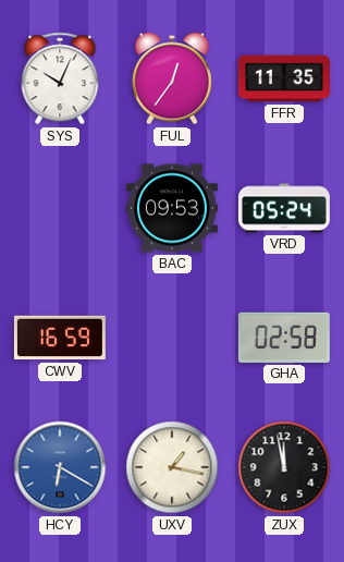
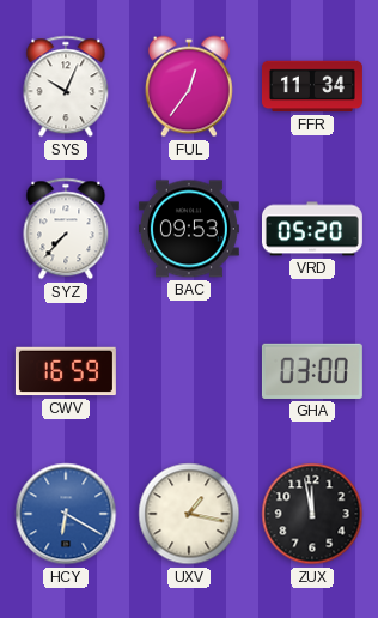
FFR: 11:35 -> 11:34
SYZ: none -> 7:37
VRD: 05:24 -> 05:20
GHA: 02:58 -> 03:00
